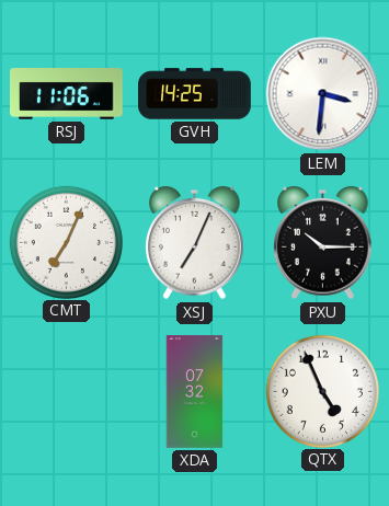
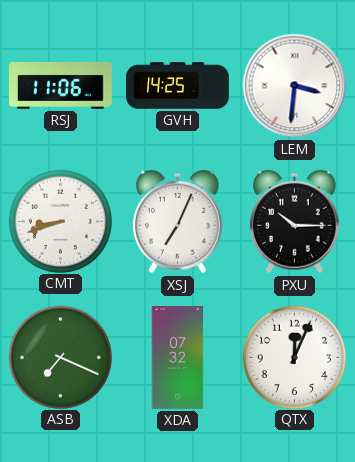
CMT: 7:04 -> 8:42
ASB: none -> 7:19
QTX: 4:56 -> 12:04
